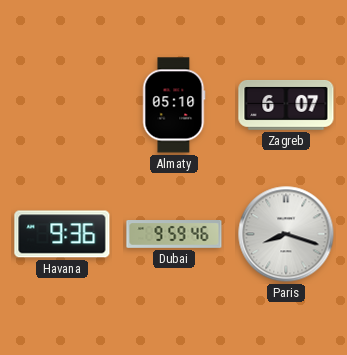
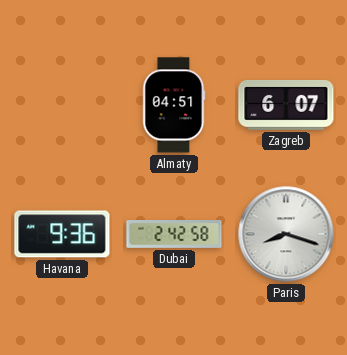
Almaty: 05:10 -> 04:51
Dubai: 9:59 -> 2:42
